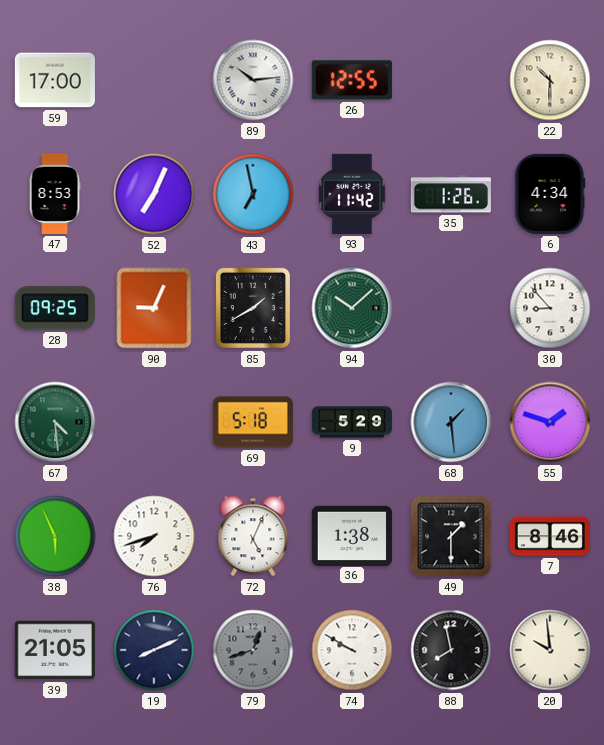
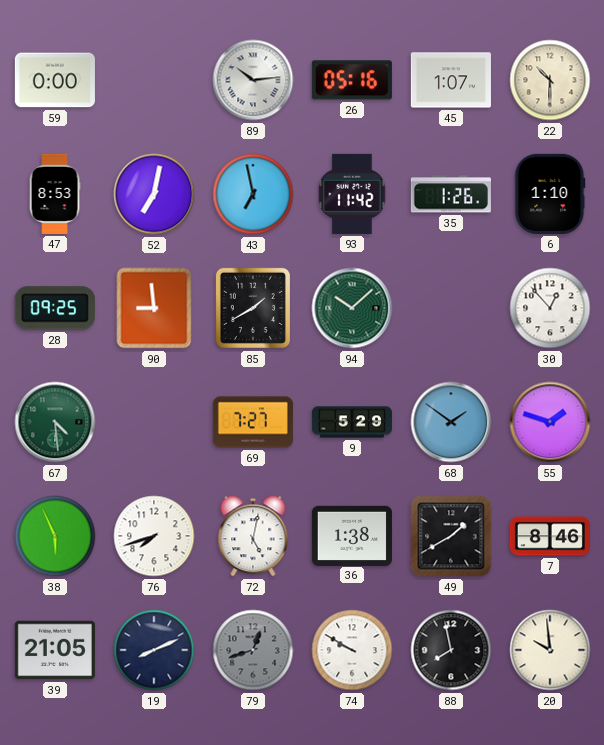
59: 17:00 -> 0:00
26: 12:55 -> 05:16
45: none -> 1:07
52: 7:04 -> 7:02
6: 4:34 -> 1:10
90: 9:04 -> 8:59
30: 8:53 -> 12:53
69: 5:18 -> 7:27
68: 1:29 -> 1:51
72: 5:04 -> 5:02
49: 1:30 -> 1:40
